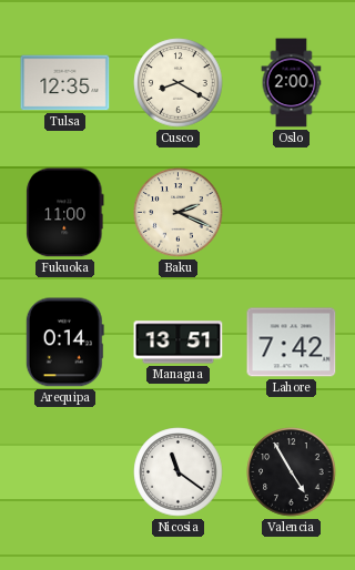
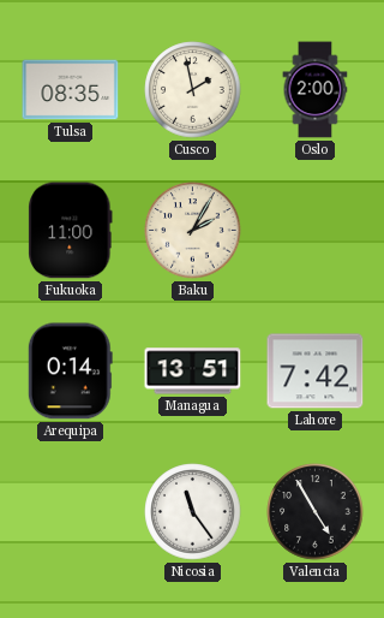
Tulsa: 12:35 -> 08:35
Cusco: 8:20 -> 1:58
Baku: 2:19 -> 2:05
Nicosia: 11:21 -> 11:24
